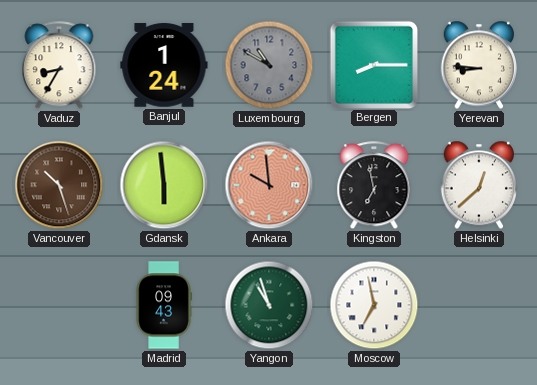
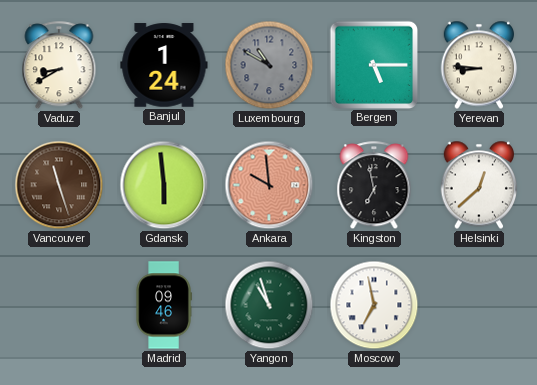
Vaduz: 8:35 -> 8:40
Bergen: 8:15 -> 5:15
Vancouver: 10:27 -> 11:27
Madrid: 09:43 -> 09:46
